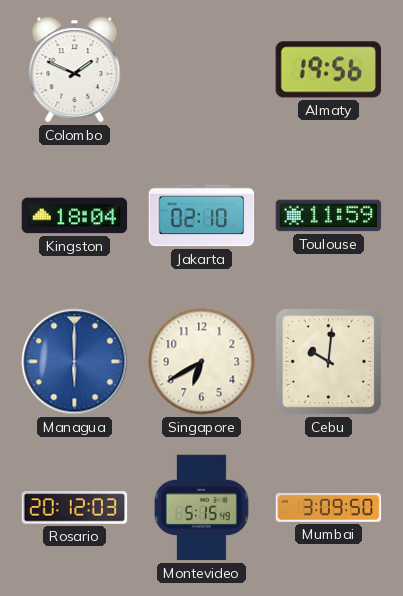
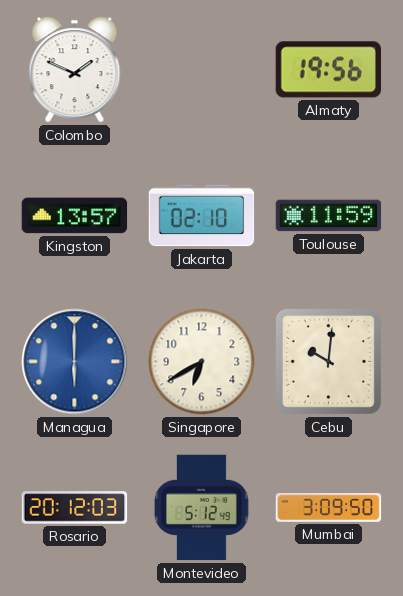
Kingston: 18:04 -> 13:57
Montevideo: 5:15 -> 5:12
